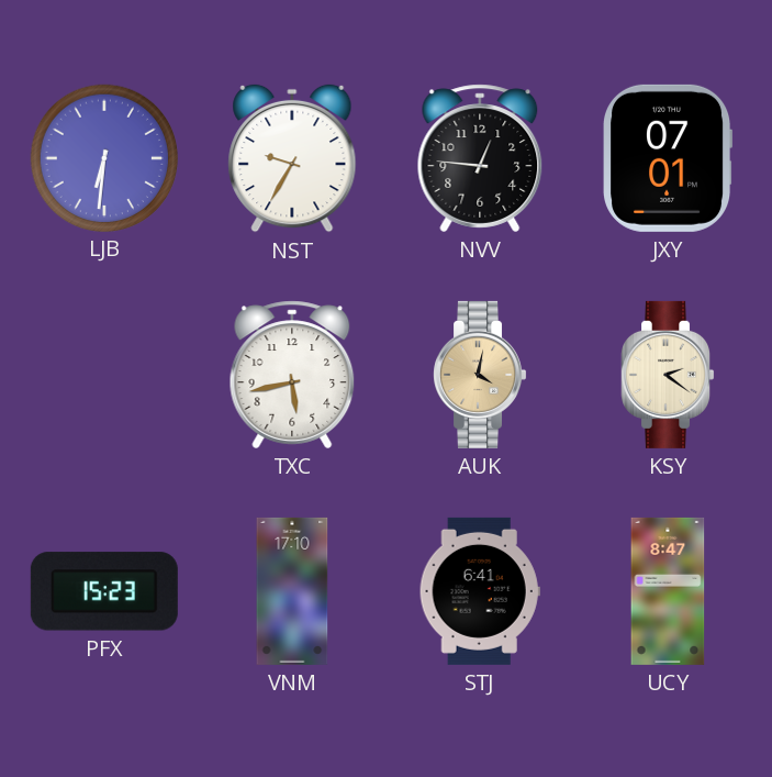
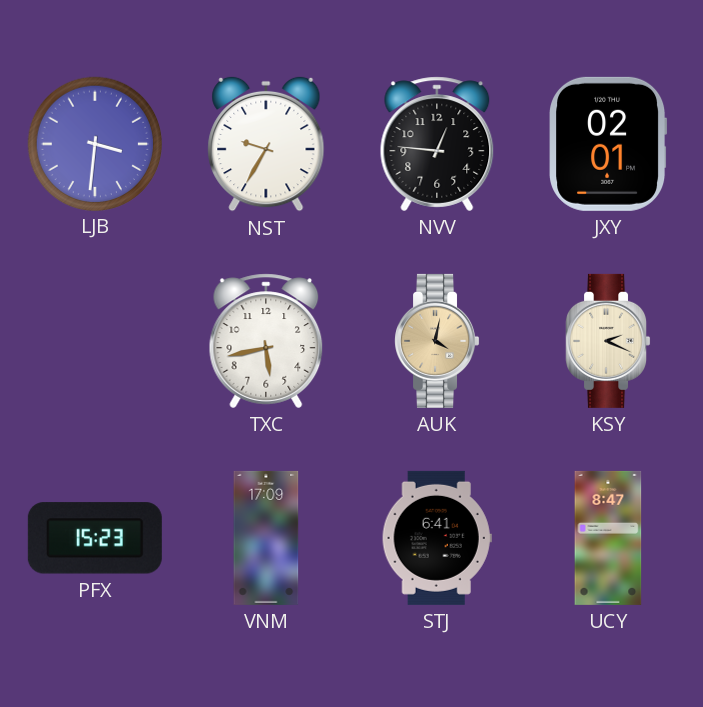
LJB: 6:31 -> 3:31
JXY: 07:01 -> 02:01
KSY: 2:21 -> 2:19
VNM: 17:10 -> 17:09
